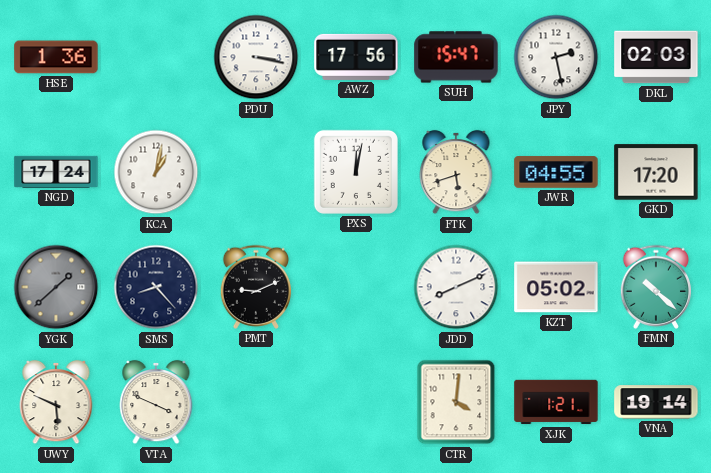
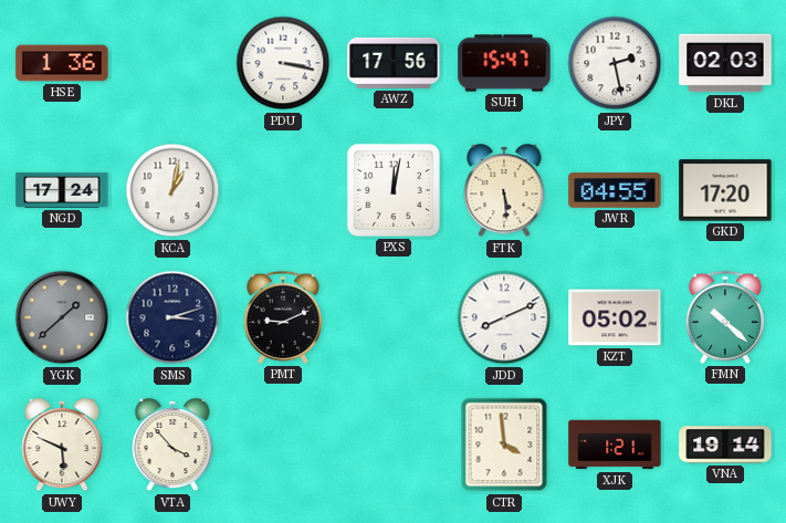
FTK: 5:42 -> 5:29
SMS: 8:23 -> 3:12
VTA: 3:49 -> 3:53
CTR: 4:01 -> 3:59
